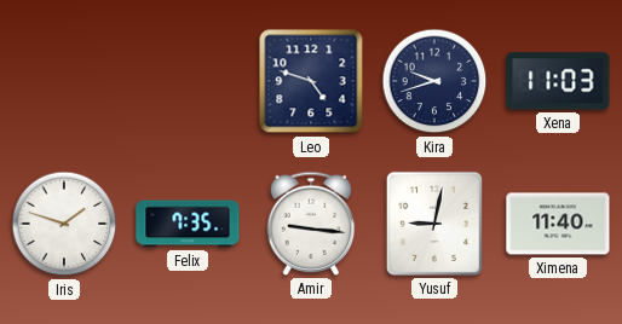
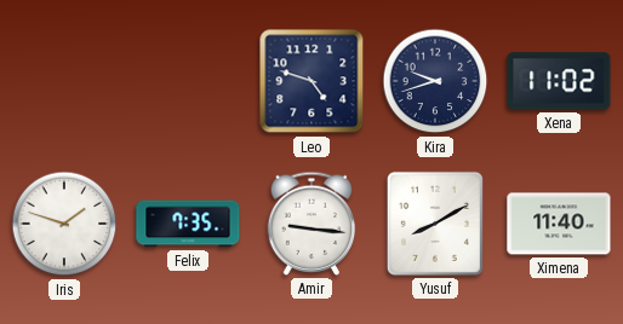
Xena: 11:03 -> 11:02
Yusuf: 9:02 -> 8:10
